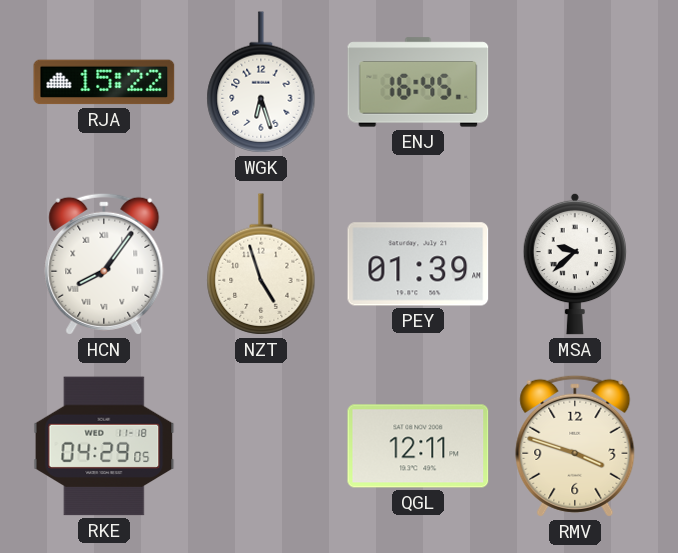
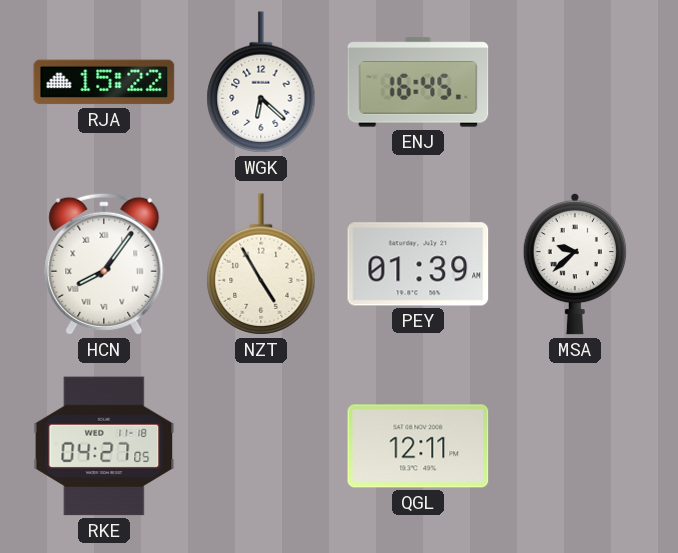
WGK: 6:27 -> 6:22
NZT: 4:57 -> 4:55
RKE: 04:29 -> 04:27
RMV: 3:48 -> none
